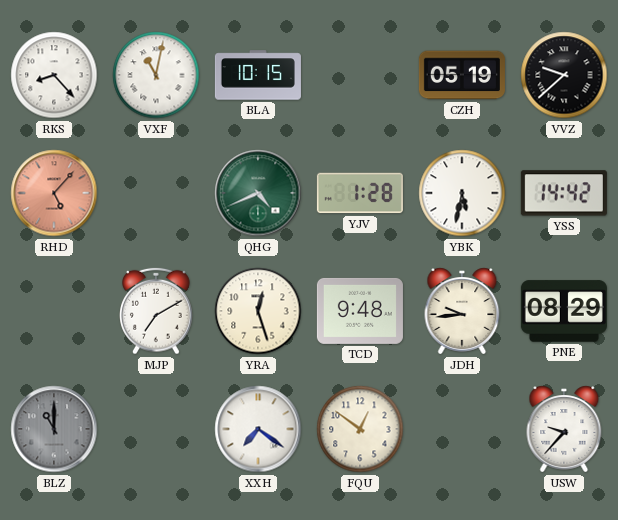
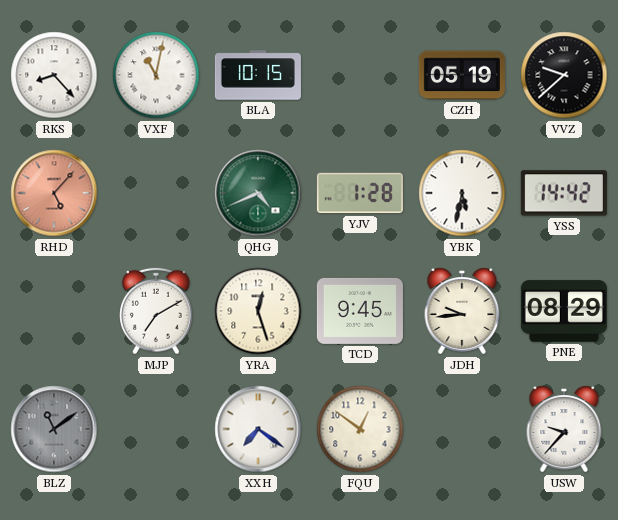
TCD: 9:48 -> 9:45
BLZ: 11:00 -> 11:09
